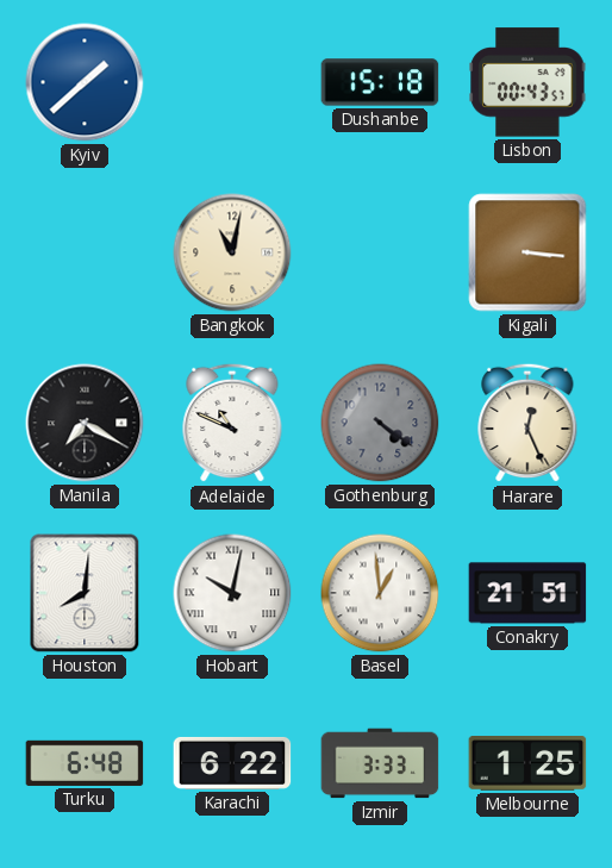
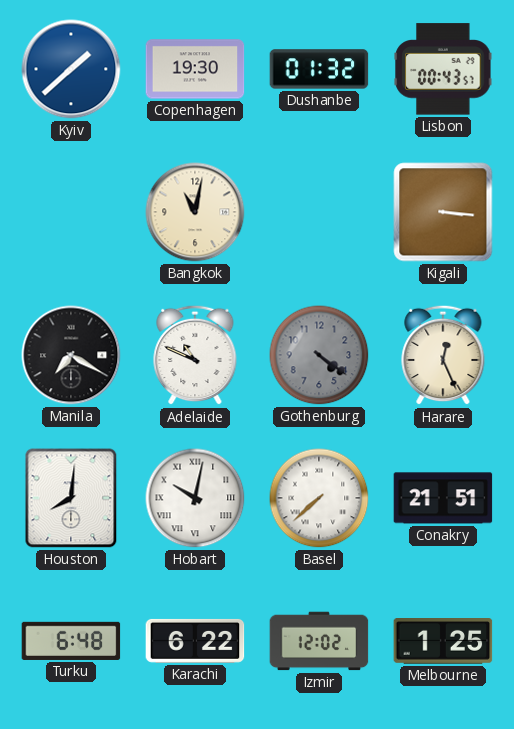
Copenhagen: none -> 19:30
Dushanbe: 15:18 -> 01:32
Basel: 12:59 -> 7:38
Izmir: 3:33 -> 12:02
